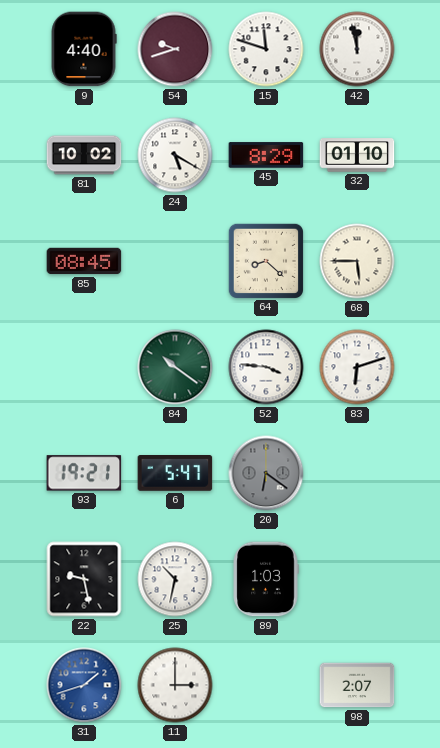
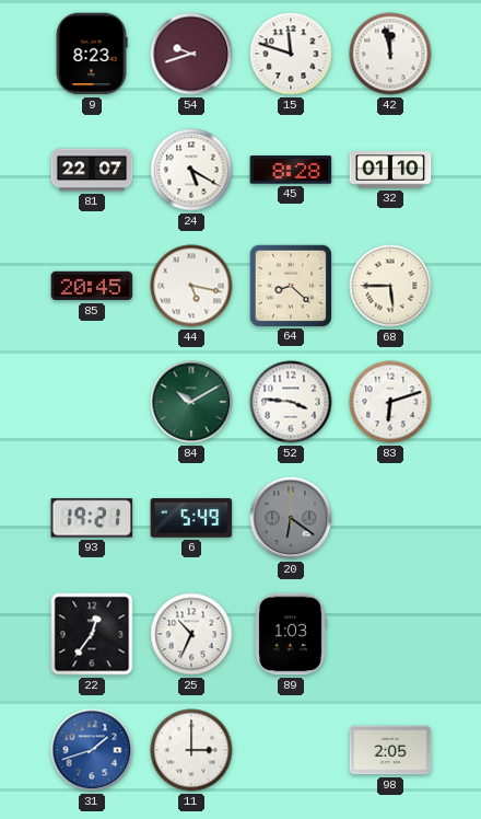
9: 4:40 -> 8:23
81: 10:02 -> 22:07
45: 8:29 -> 8:28
85: 08:45 -> 20:45
44: none -> 5:17
84: 10:21 -> 10:10
6: 5:47 -> 5:49
22: 9:28 -> 12:36
25: 10:32 -> 10:34
98: 2:07 -> 2:05
